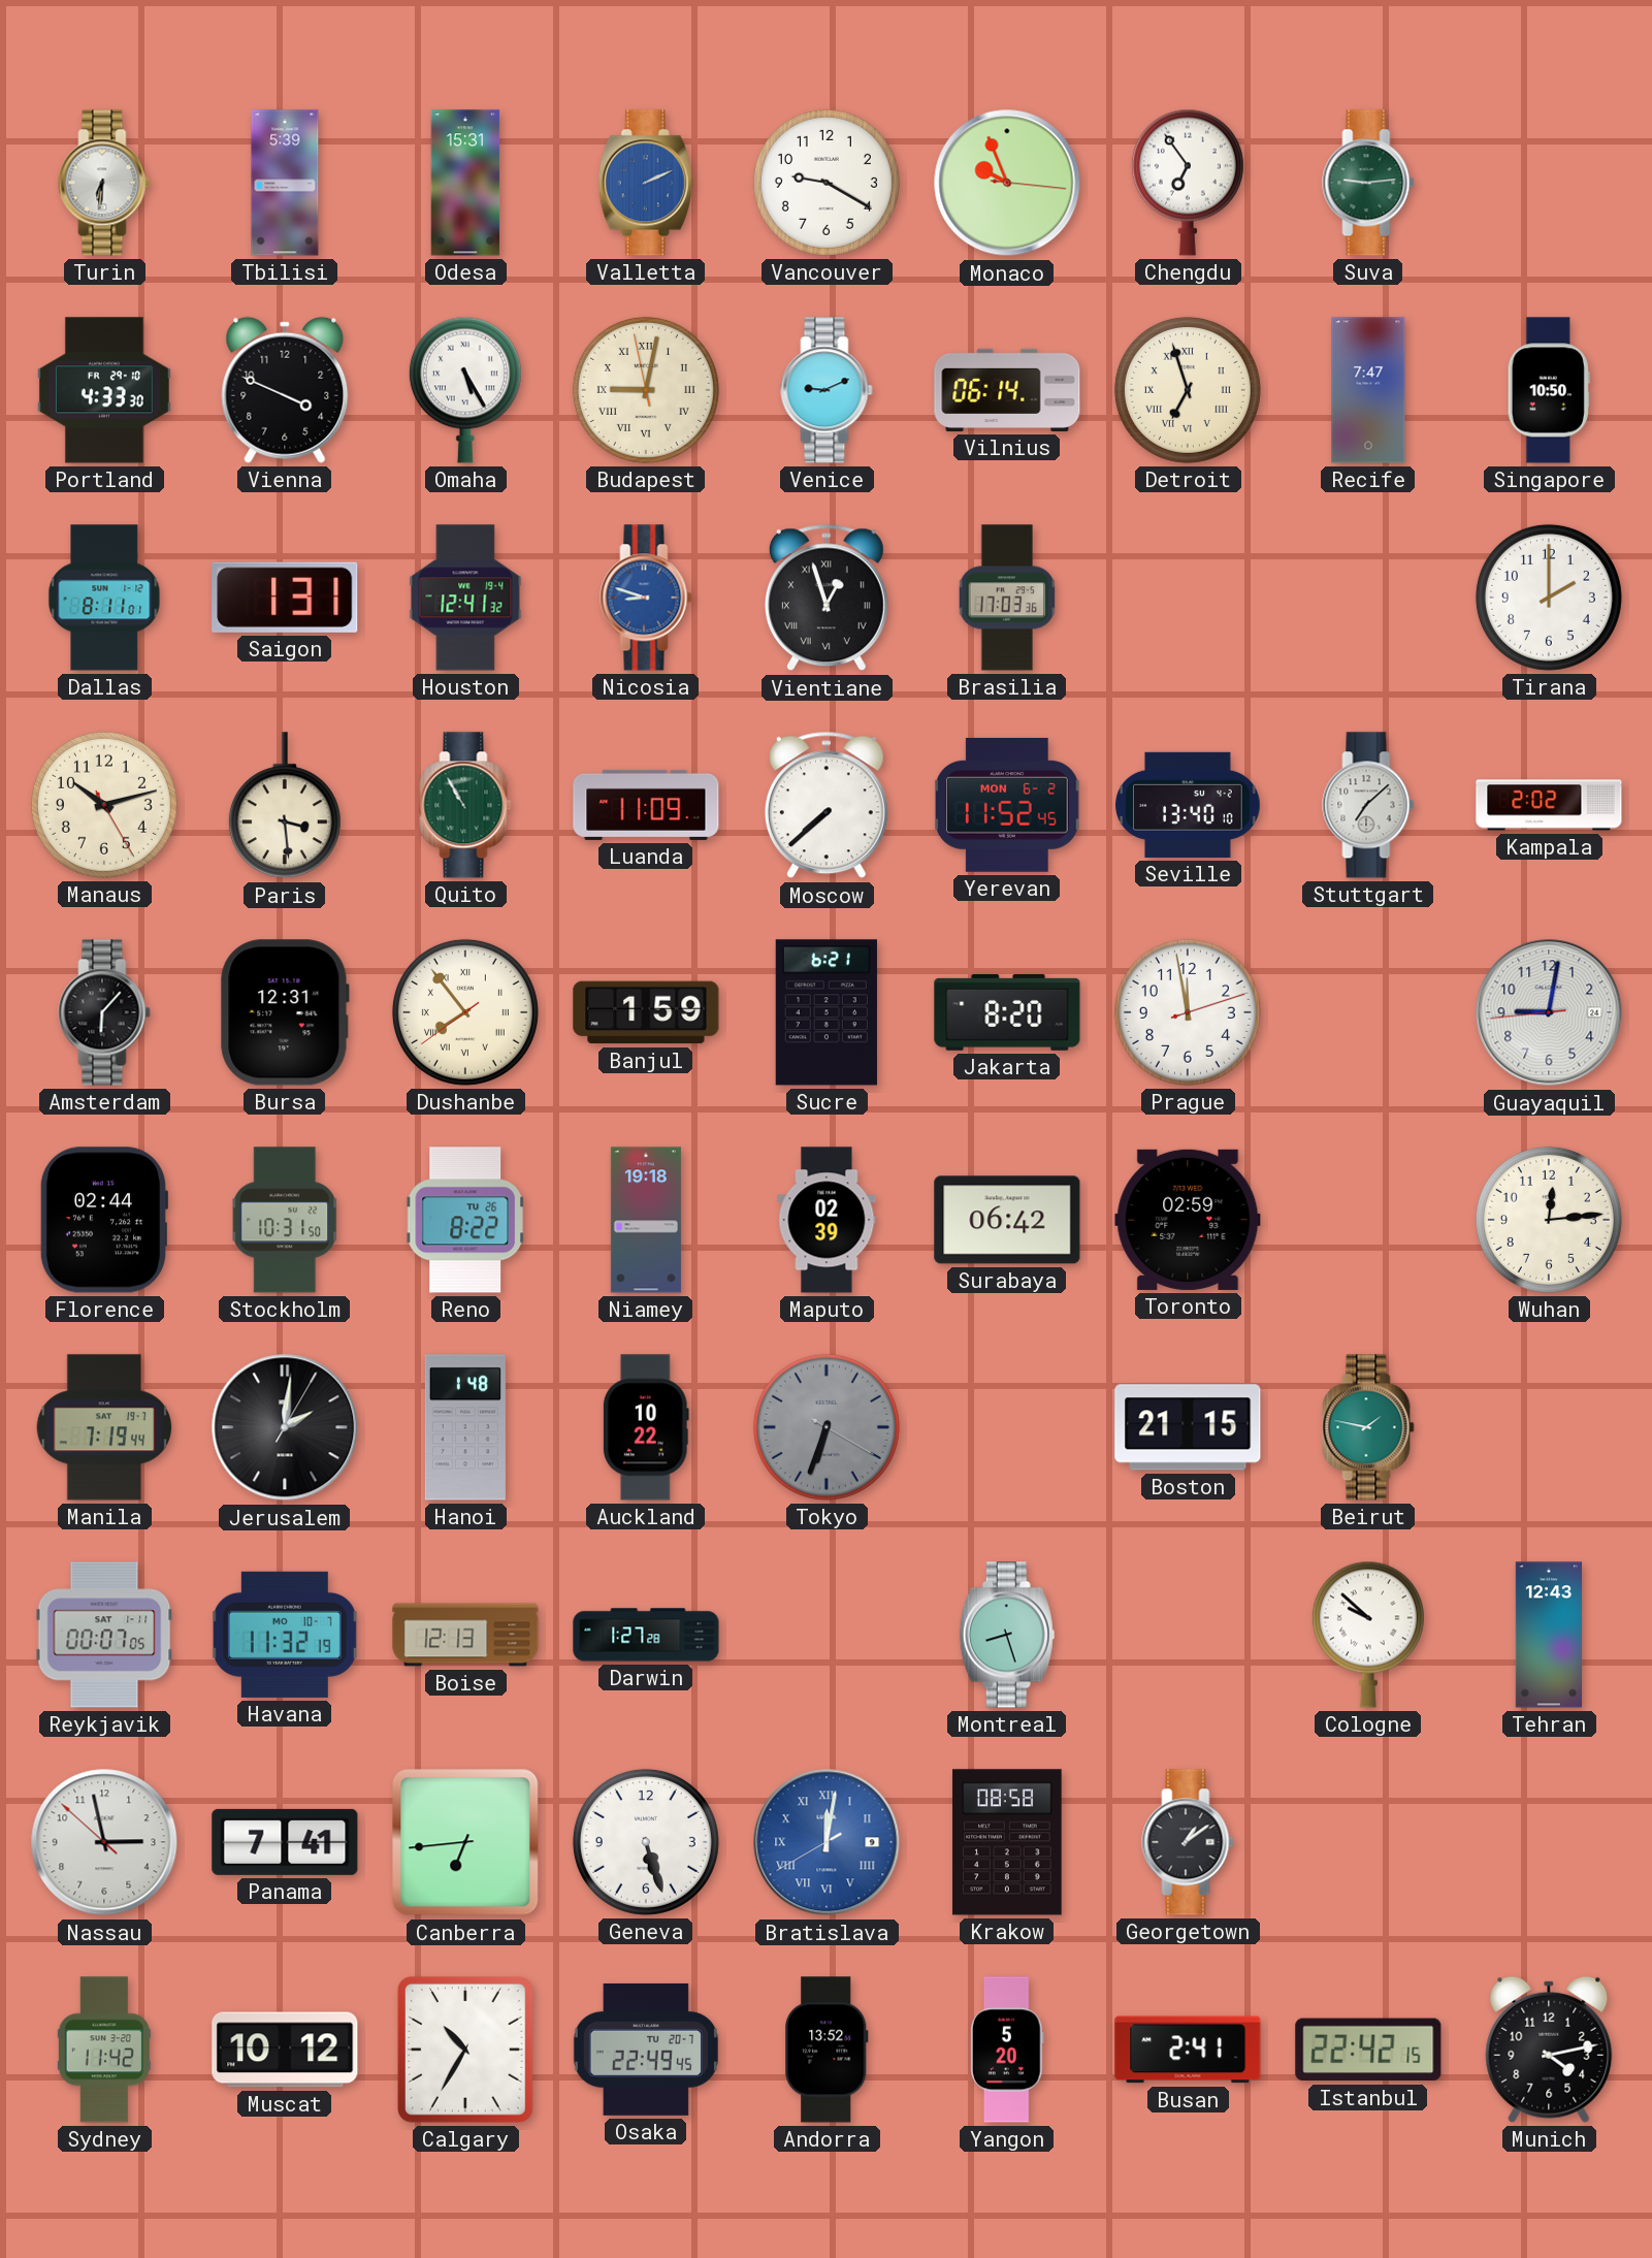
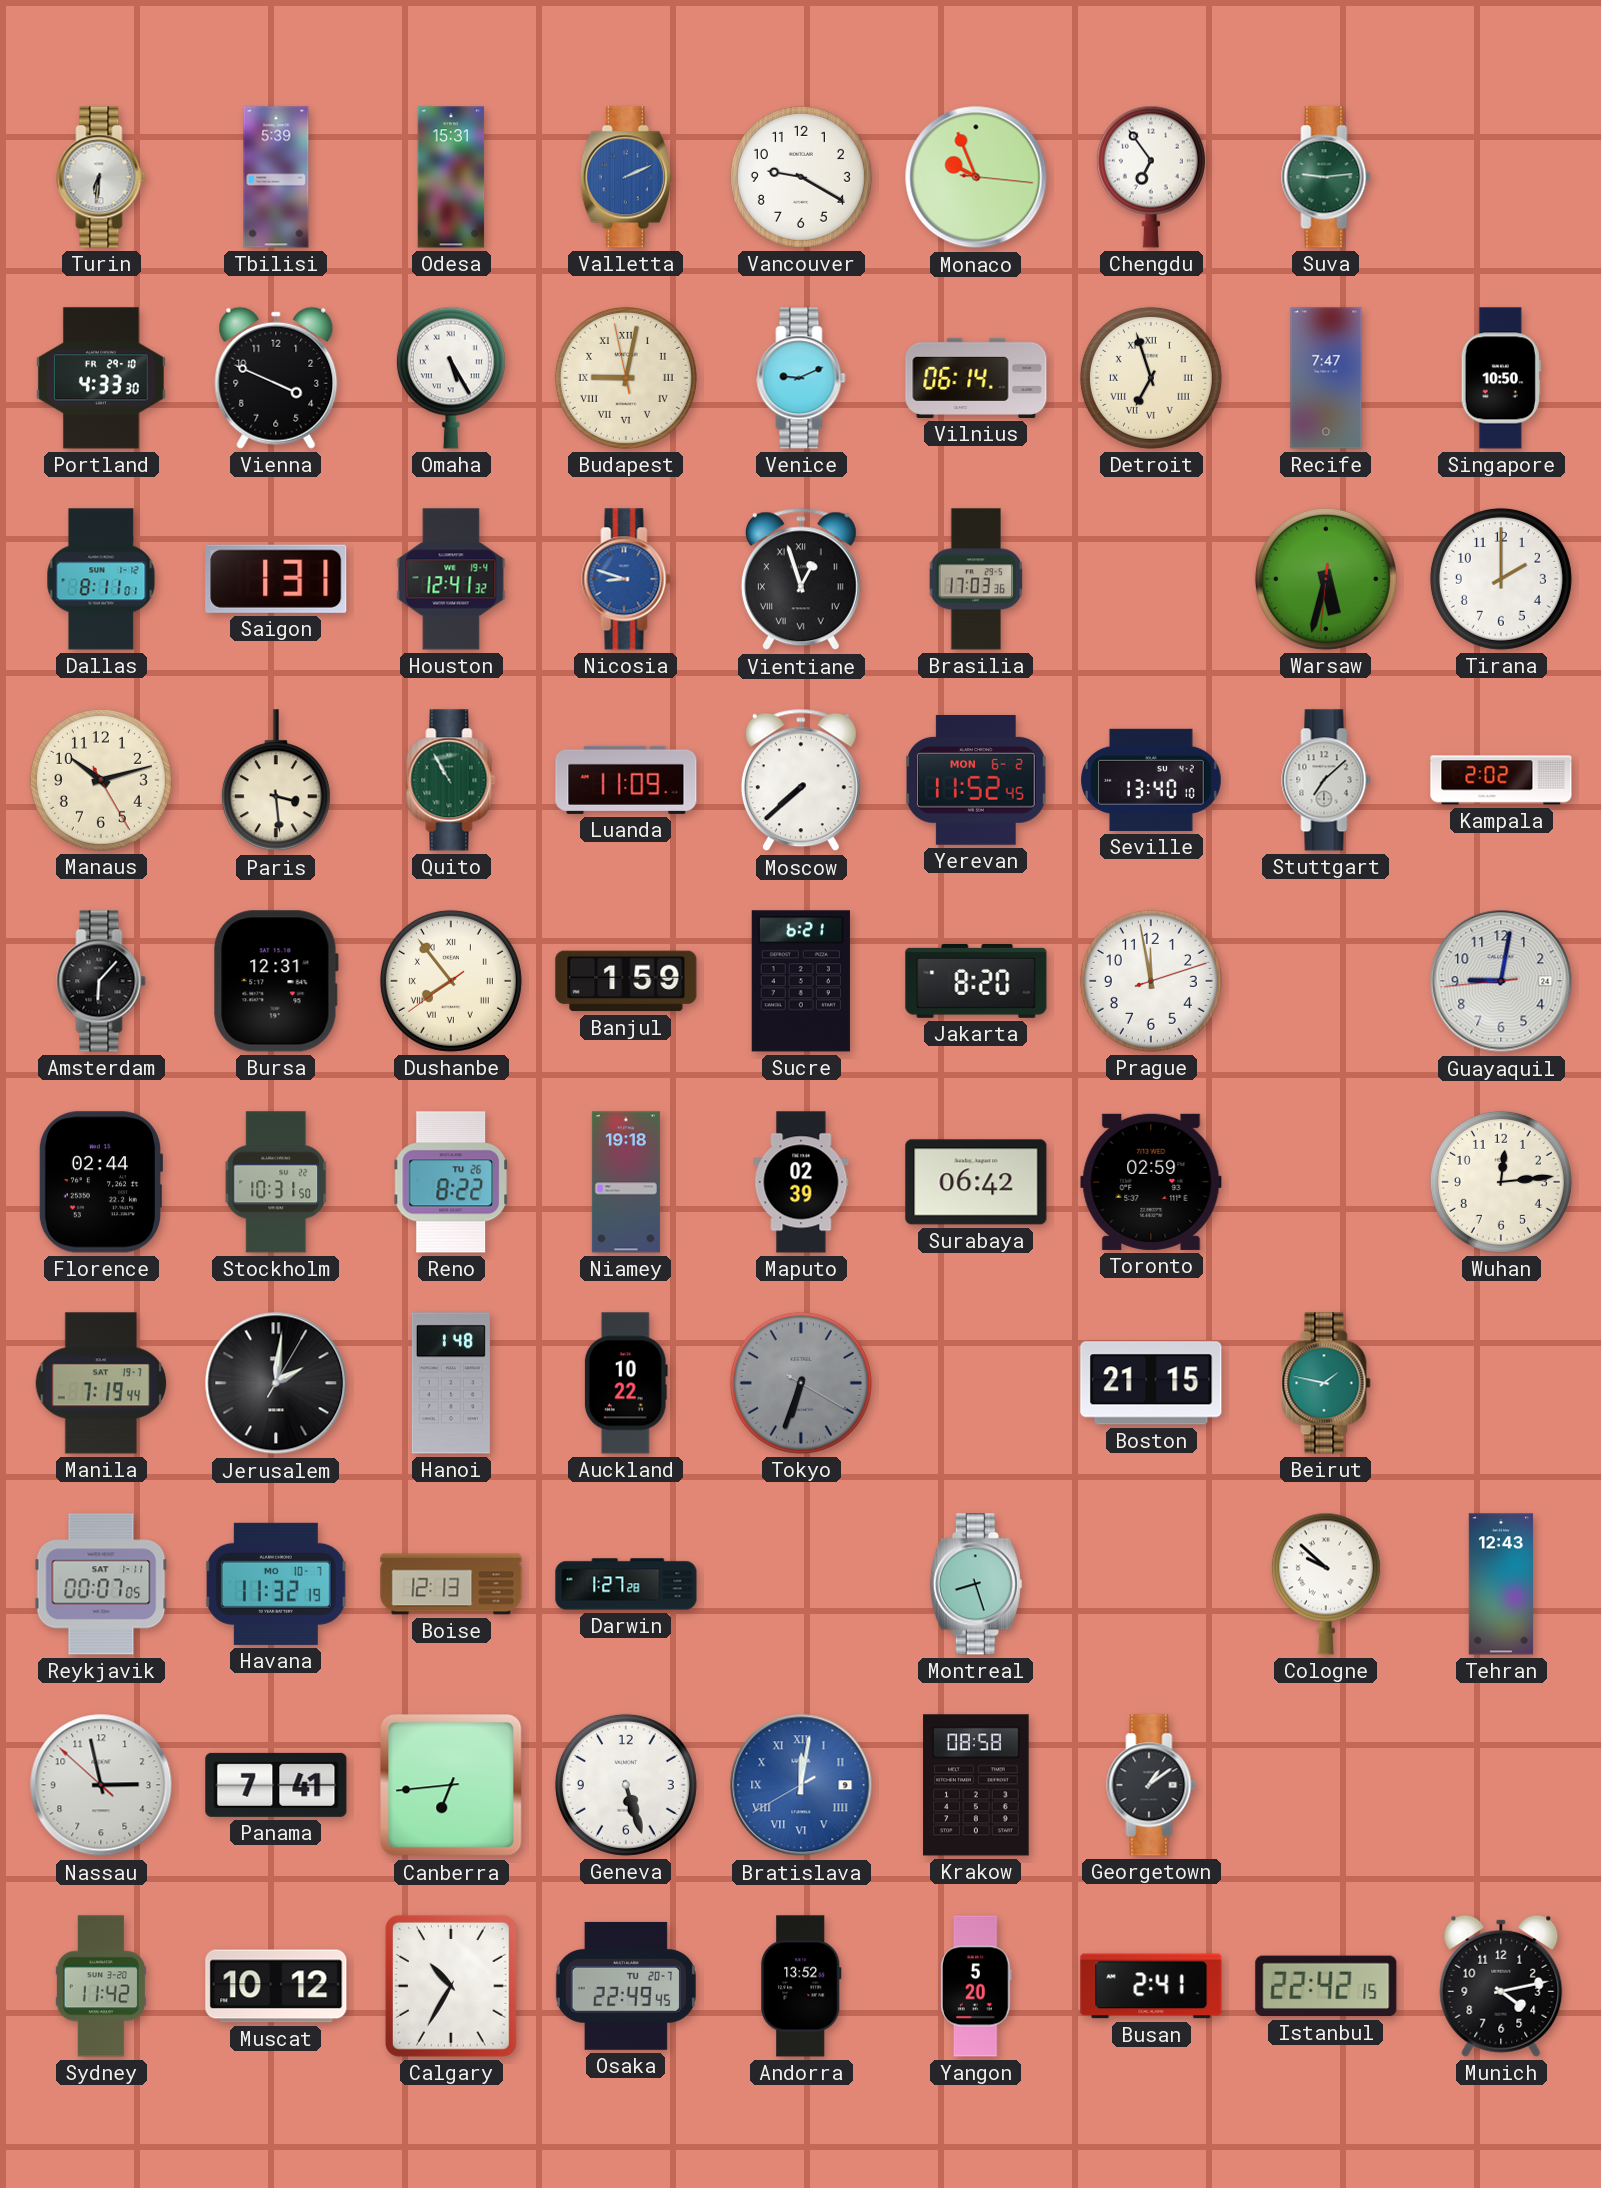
Warsaw: none -> 5:32
